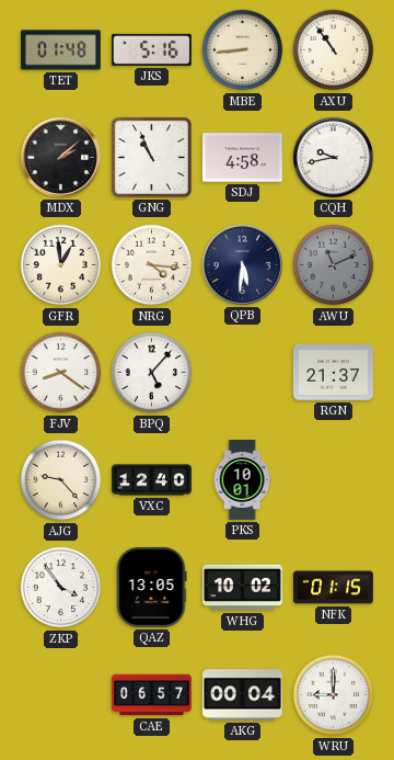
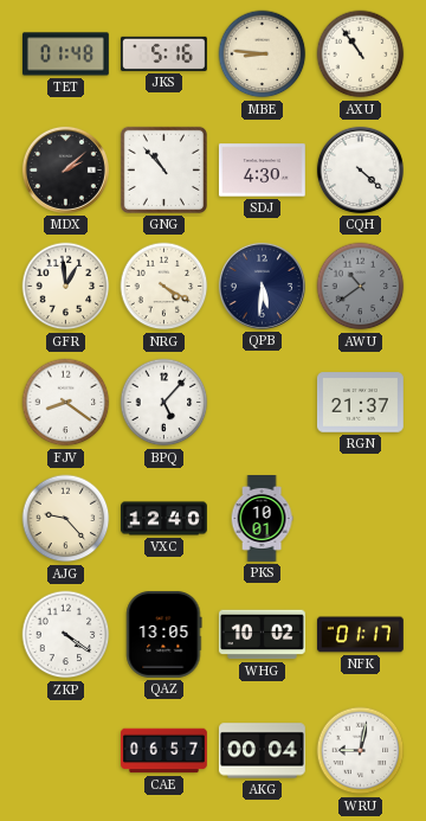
MBE: 8:44 -> 8:46
GNG: 10:56 -> 10:53
SDJ: 4:58 -> 4:30
CQH: 9:43 -> 4:22
NRG: 4:16 -> 4:20
AWU: 11:11 -> 10:39
ZKP: 3:54 -> 4:21
NFK: 01:15 -> 01:17
WRU: 9:00 -> 9:02
